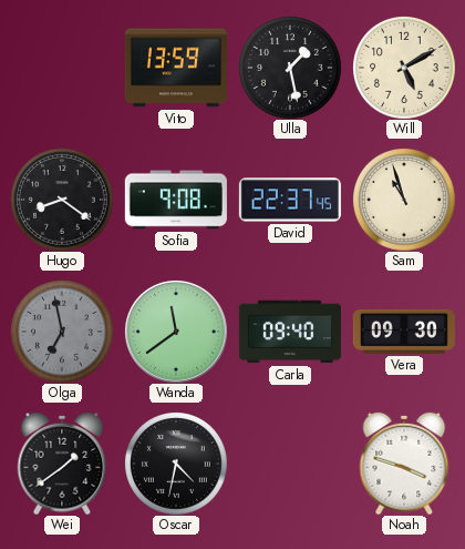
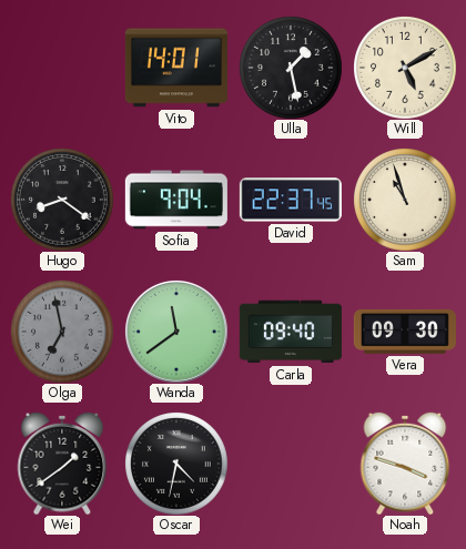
Vito: 13:59 -> 14:01
Sofia: 9:08 -> 9:04
